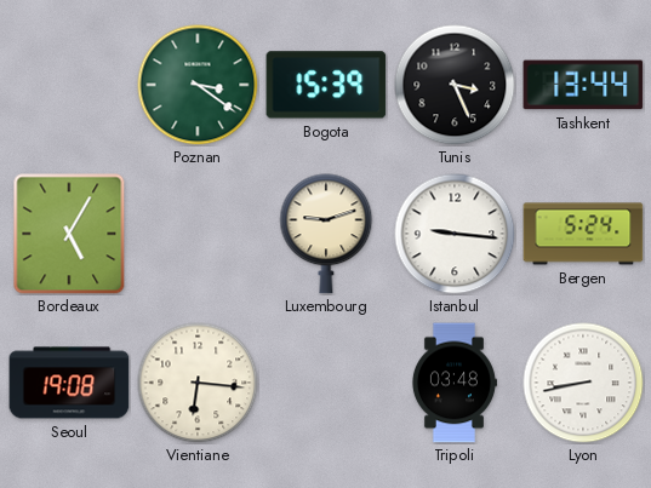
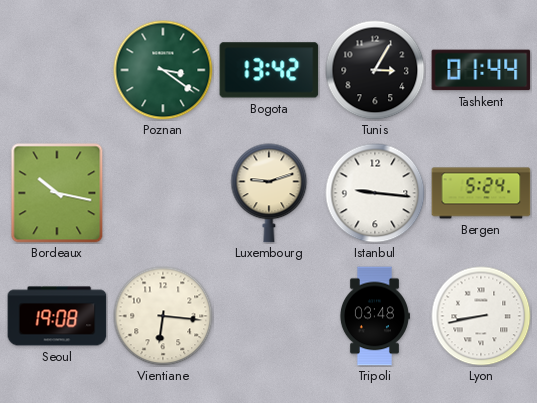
Bogota: 15:39 -> 13:42
Tunis: 3:26 -> 3:05
Tashkent: 13:44 -> 01:44
Bordeaux: 5:05 -> 10:17
